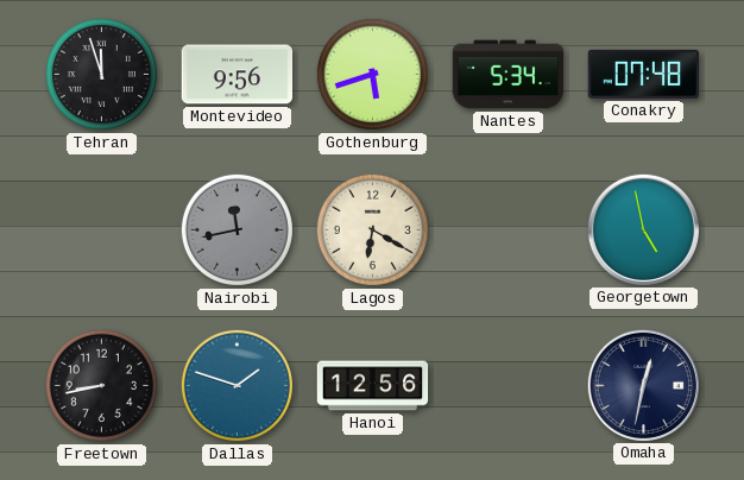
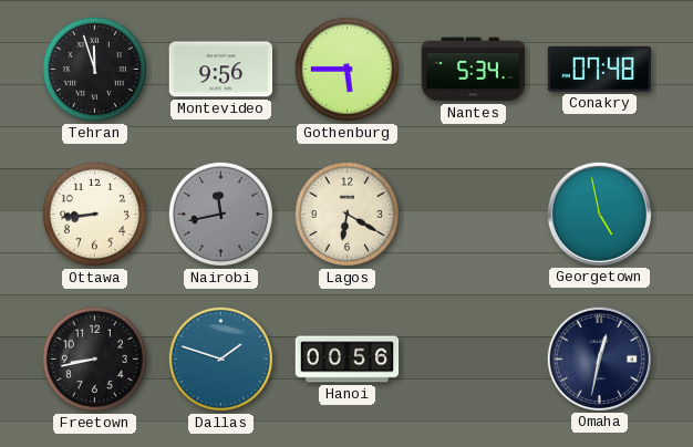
Gothenburg: 5:42 -> 5:45
Ottawa: none -> 8:44
Hanoi: 12:56 -> 00:56
